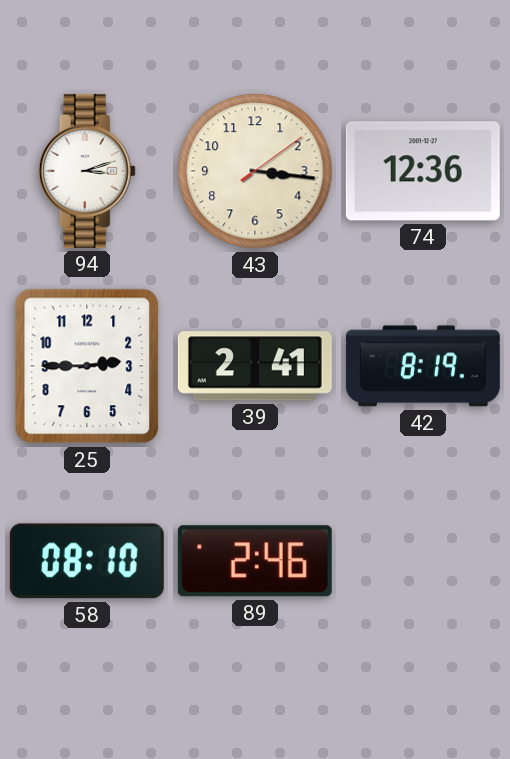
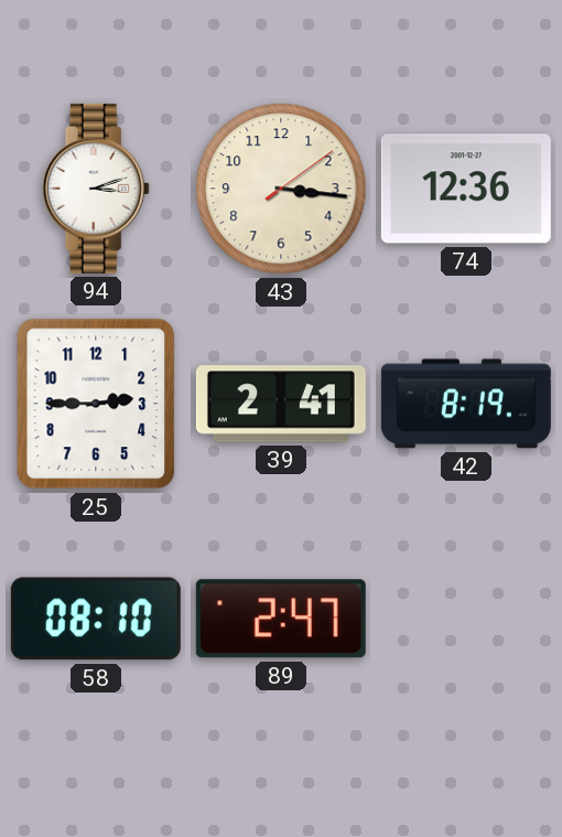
89: 2:46 -> 2:47
